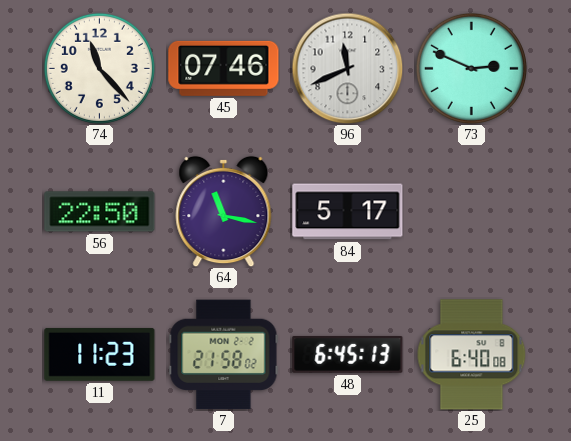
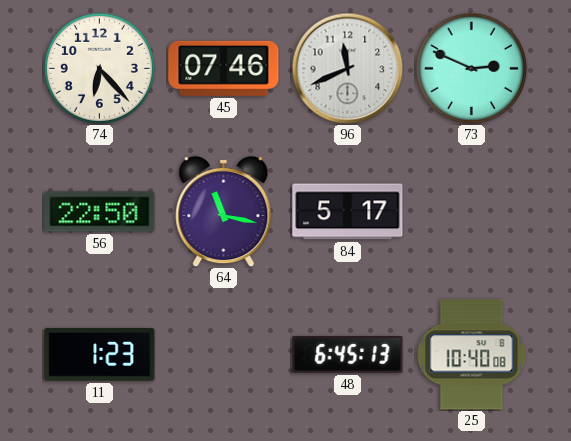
74: 11:23 -> 6:23
11: 11:23 -> 1:23
7: 21:58 -> none
25: 6:40 -> 10:40
